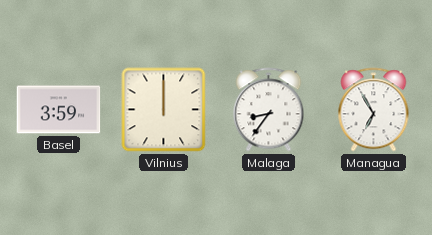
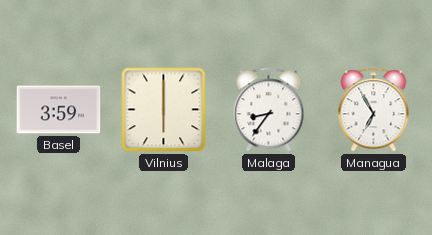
Vilnius: 12:00 -> 6:00
